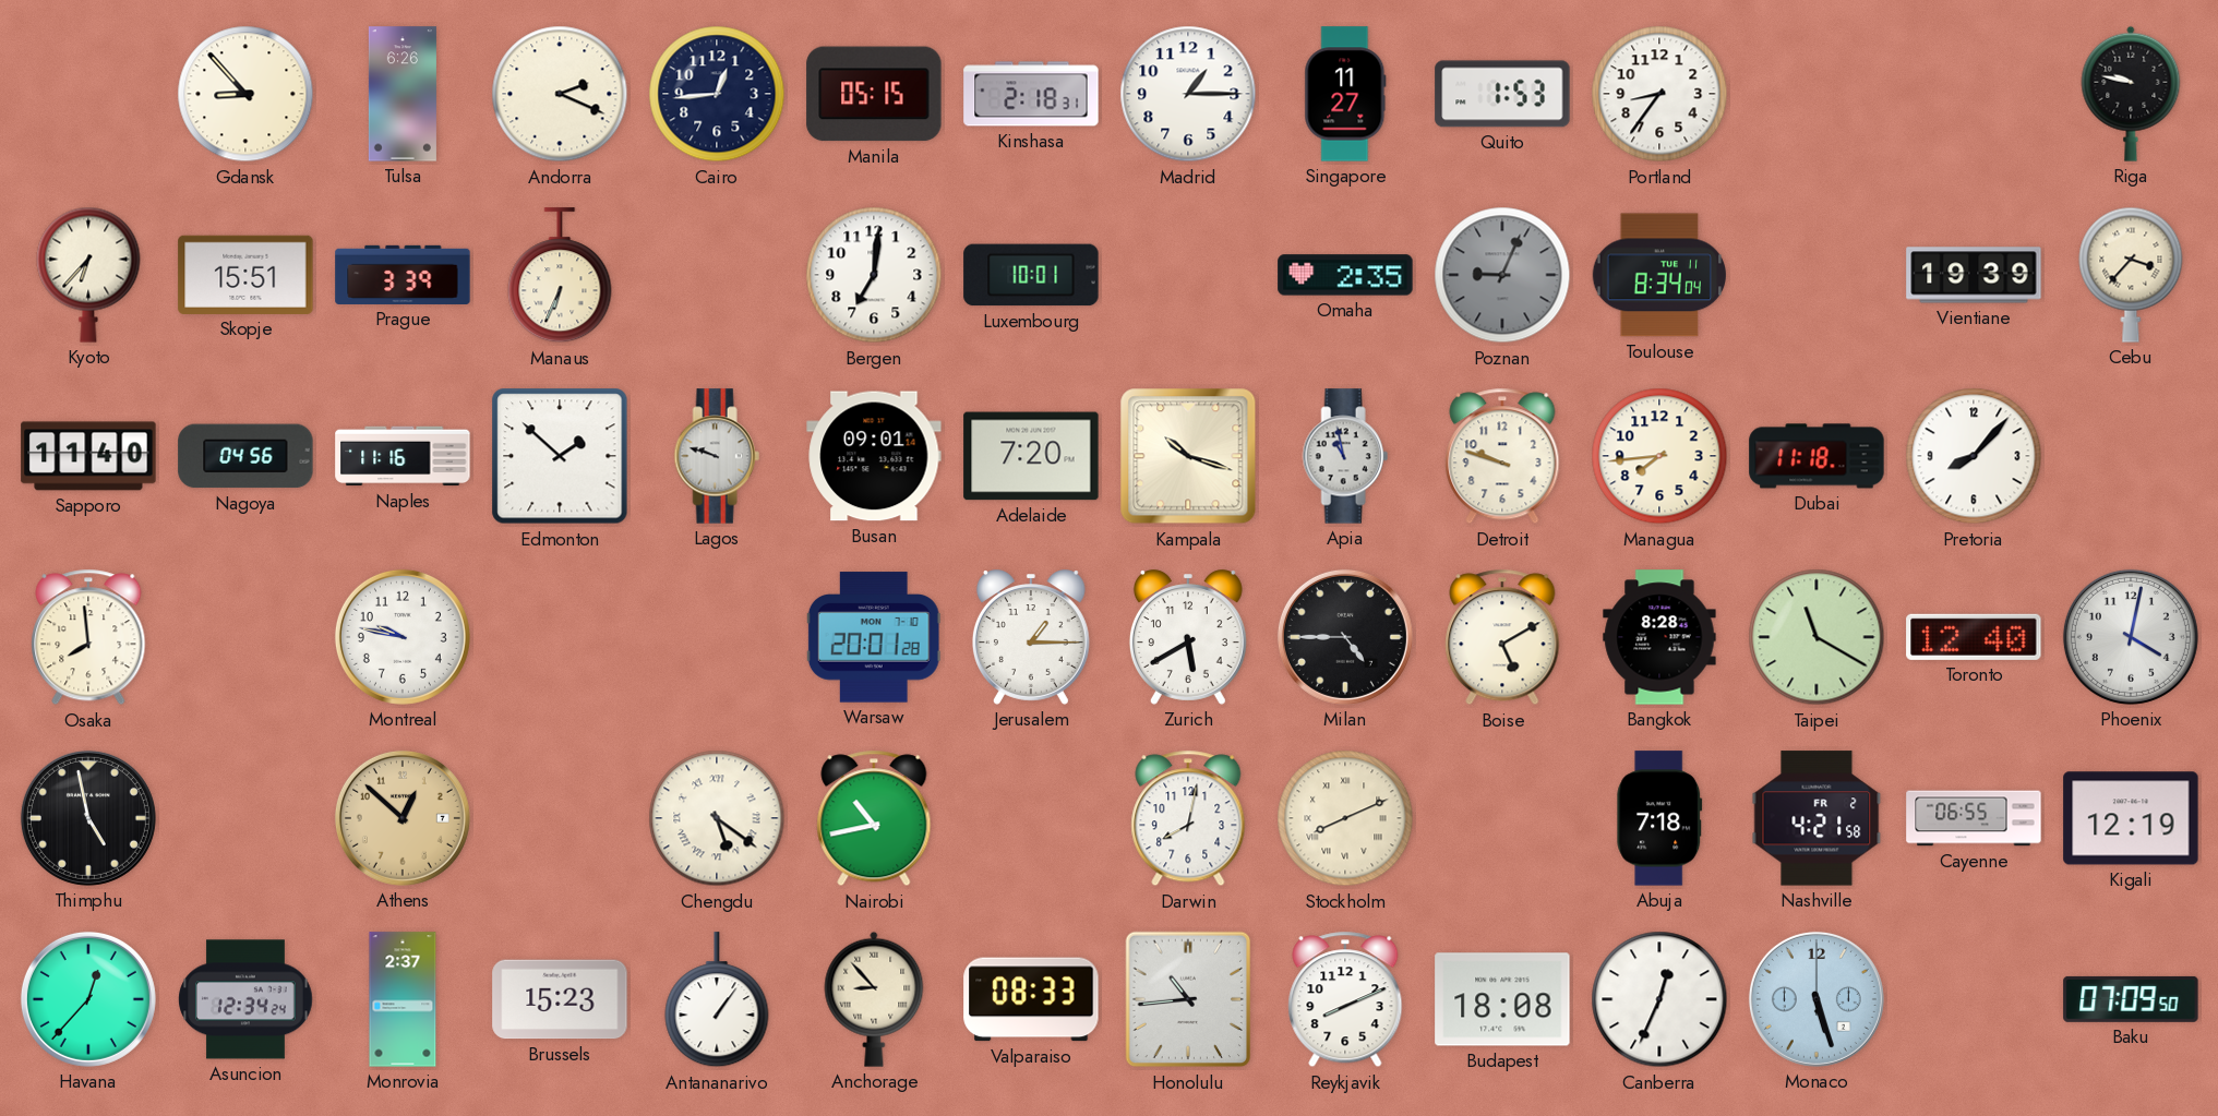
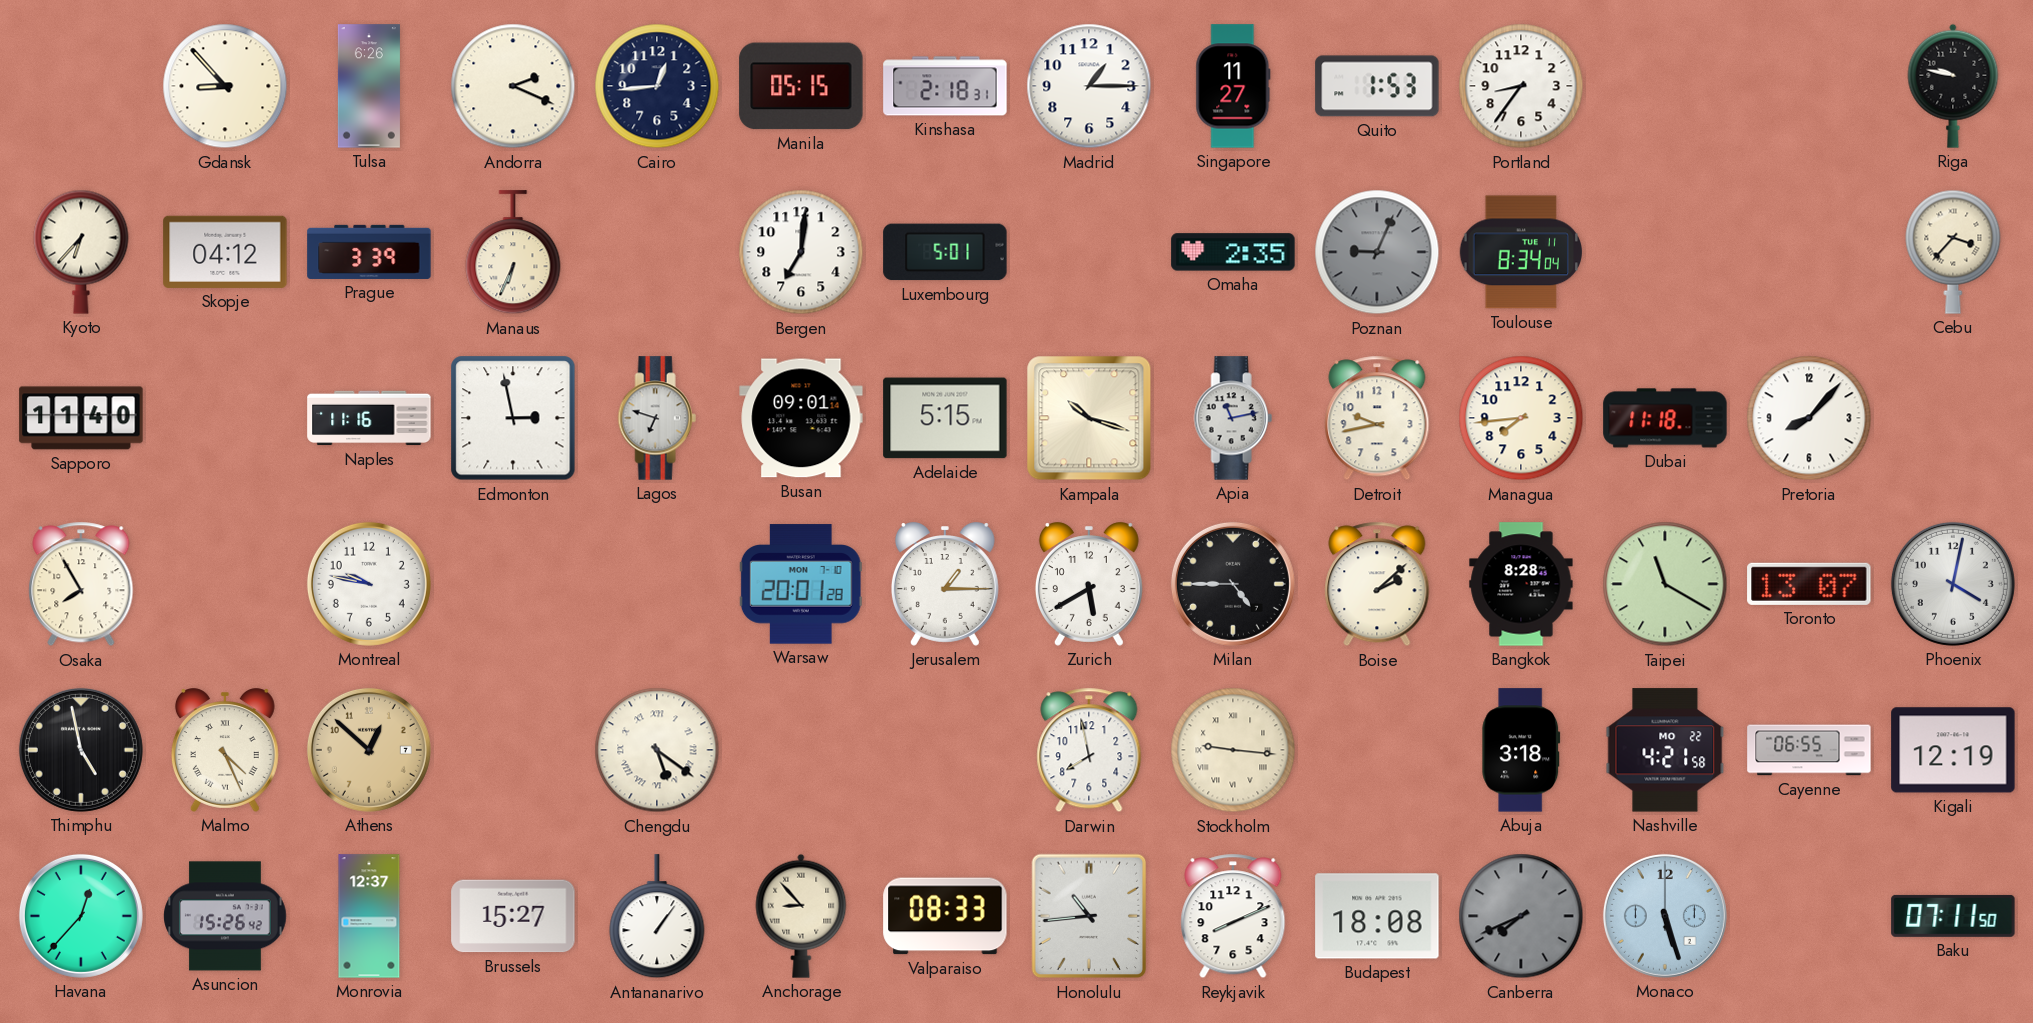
Skopje: 15:51 -> 04:12
Luxembourg: 10:01 -> 5:01
Vientiane: 19:39 -> none
Nagoya: 04:56 -> none
Edmonton: 1:52 -> 2:58
Lagos: 9:48 -> 6:48
Adelaide: 7:20 -> 5:15
Apia: 10:58 -> 11:13
Detroit: 9:48 -> 9:43
Osaka: 7:59 -> 7:55
Boise: 5:10 -> 2:08
Toronto: 12:40 -> 13:07
Malmo: none -> 4:26
Nairobi: 10:43 -> none
Darwin: 8:02 -> 7:58
Stockholm: 8:11 -> 9:16
Abuja: 7:18 -> 3:18
Nashville date: FR 2 -> MO 22
Asuncion: 12:34 -> 15:26
Monrovia: 2:37 -> 12:37
Brussels: 15:23 -> 15:27
Canberra: 12:34 -> 7:41
Canberra dial: white -> grey
Baku: 07:09 -> 07:11
